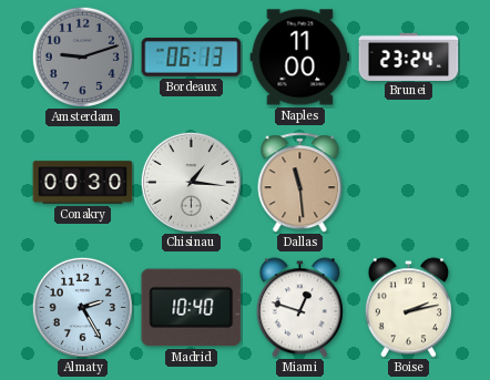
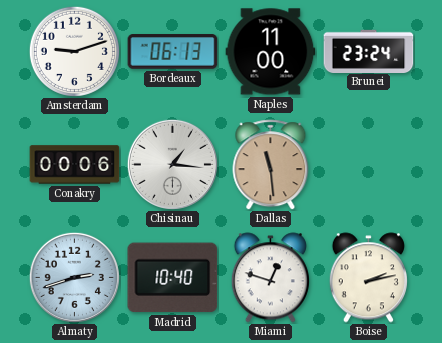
Amsterdam dial: grey -> white
Conakry: 00:30 -> 00:06
Almaty: 2:25 -> 2:42
